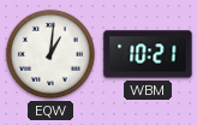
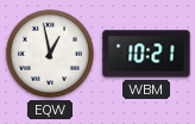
EQW: 1:01 -> 12:58
